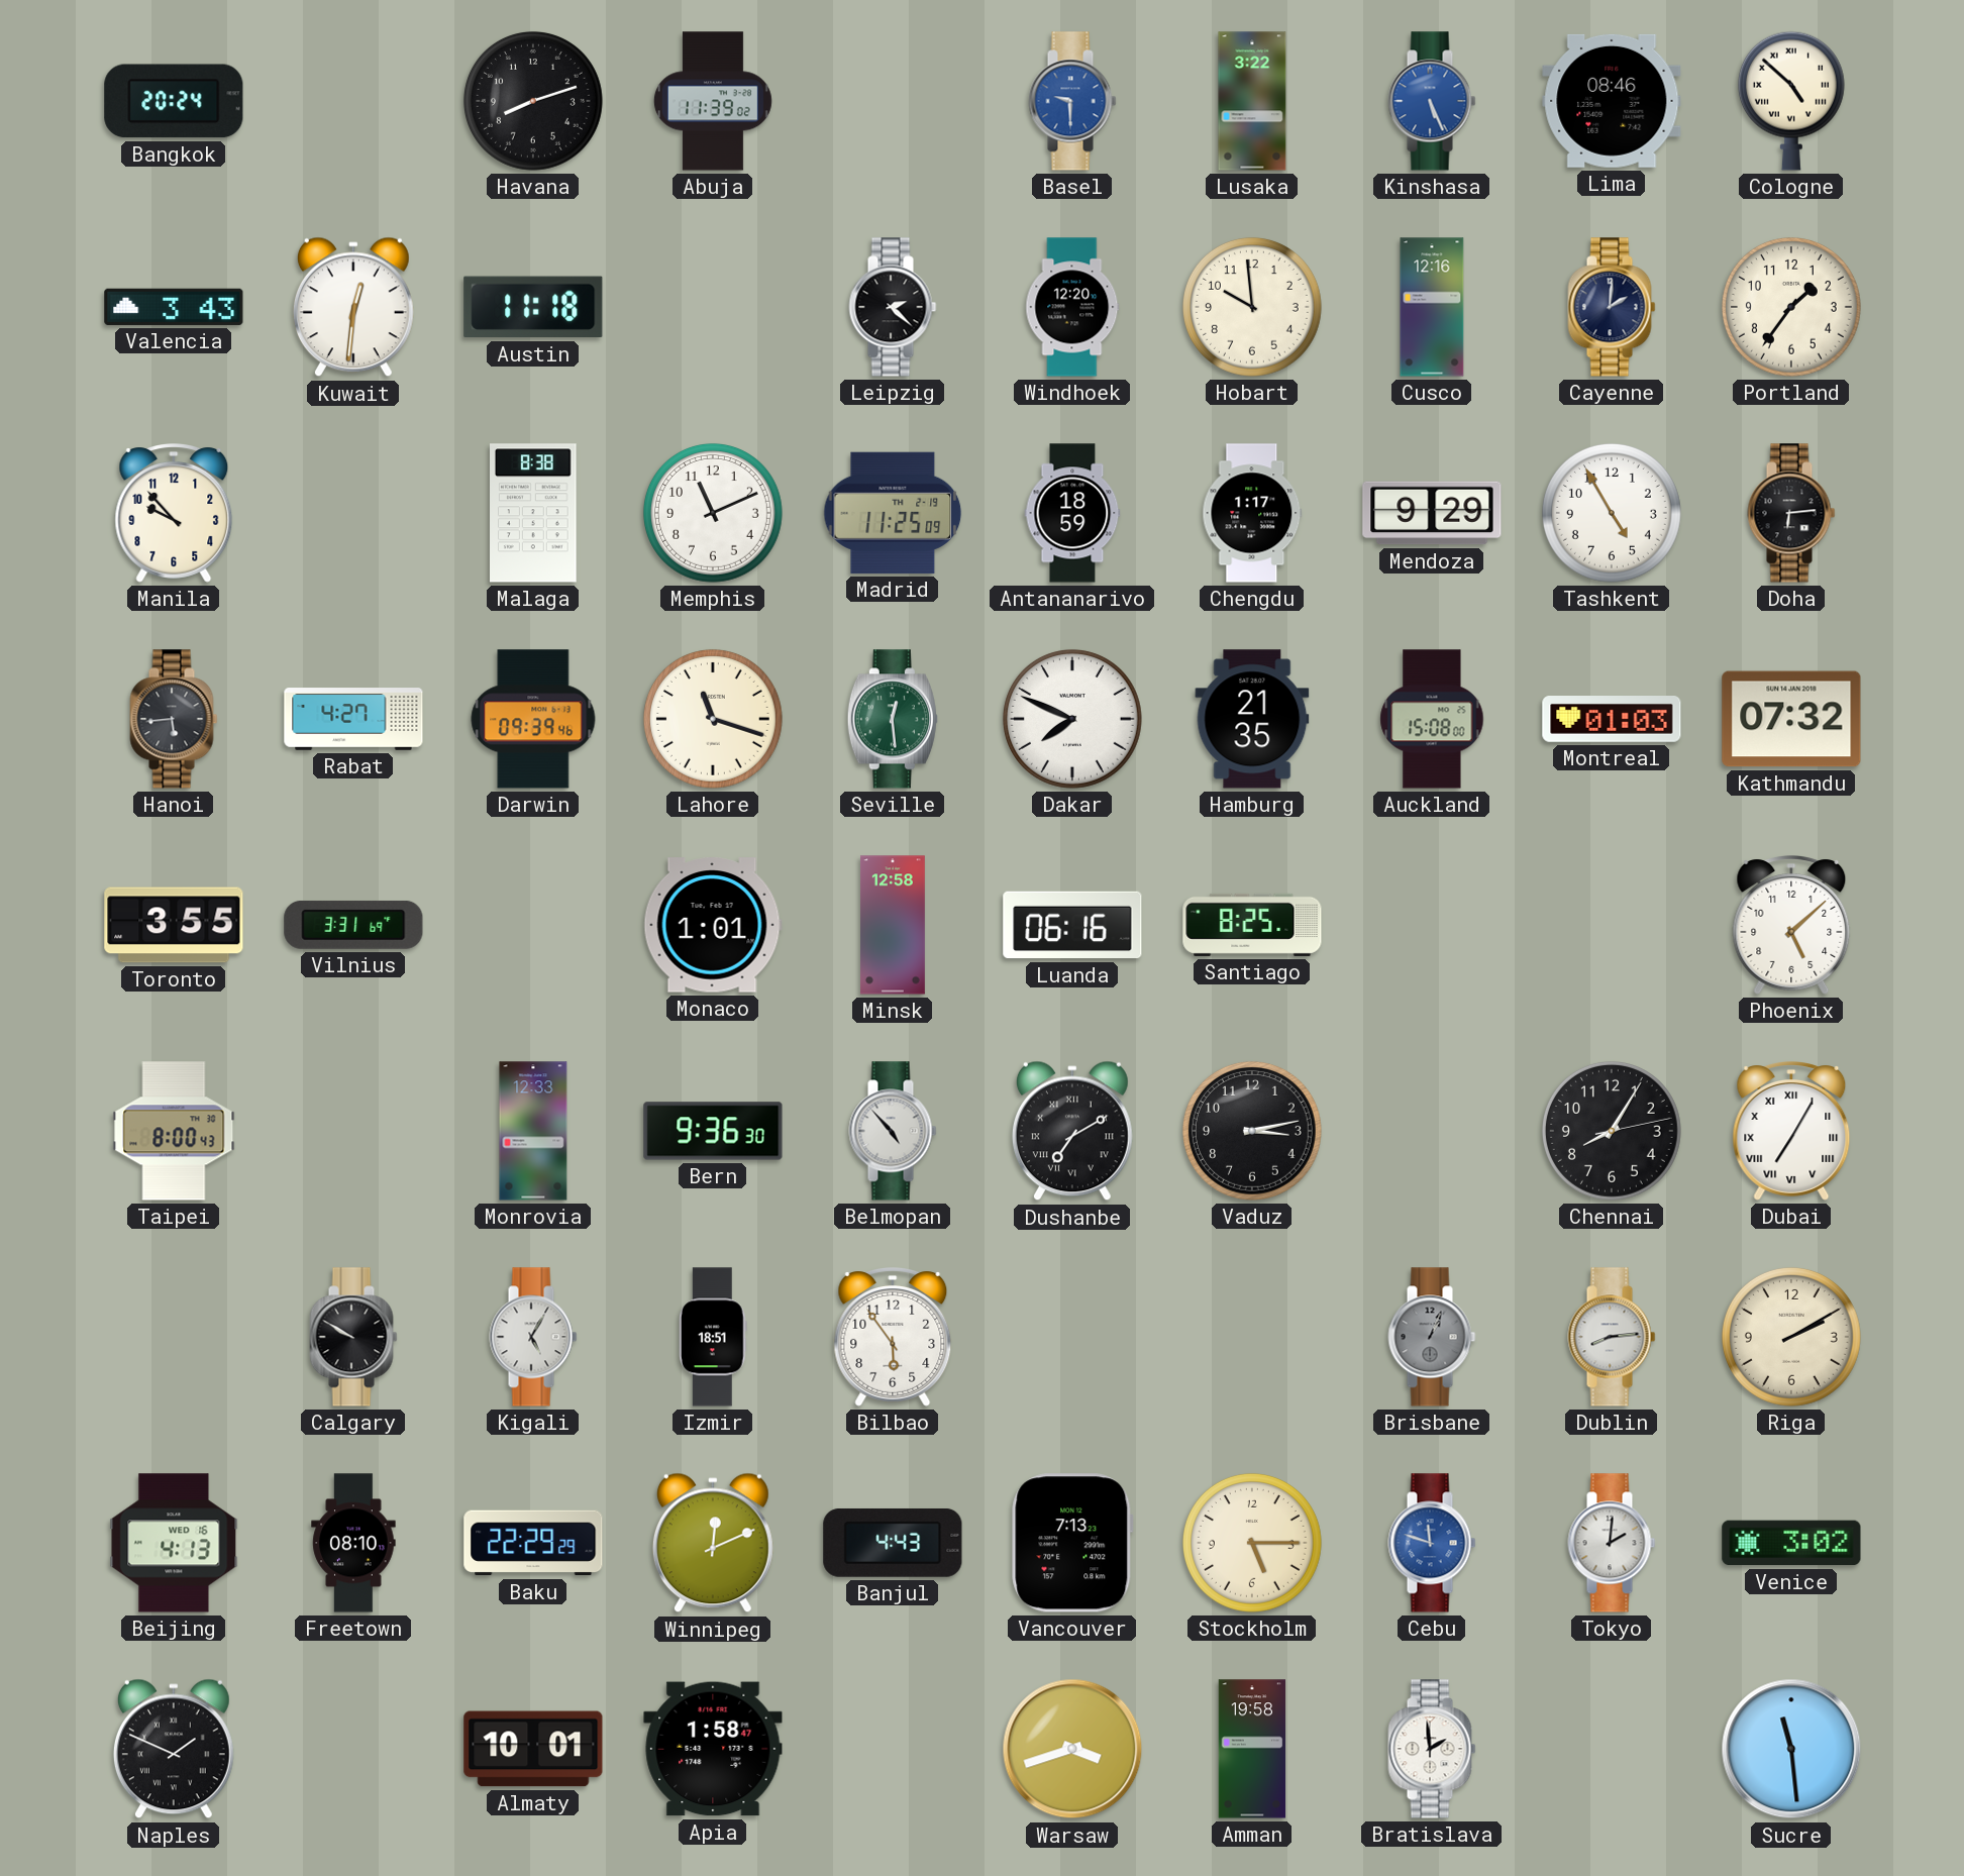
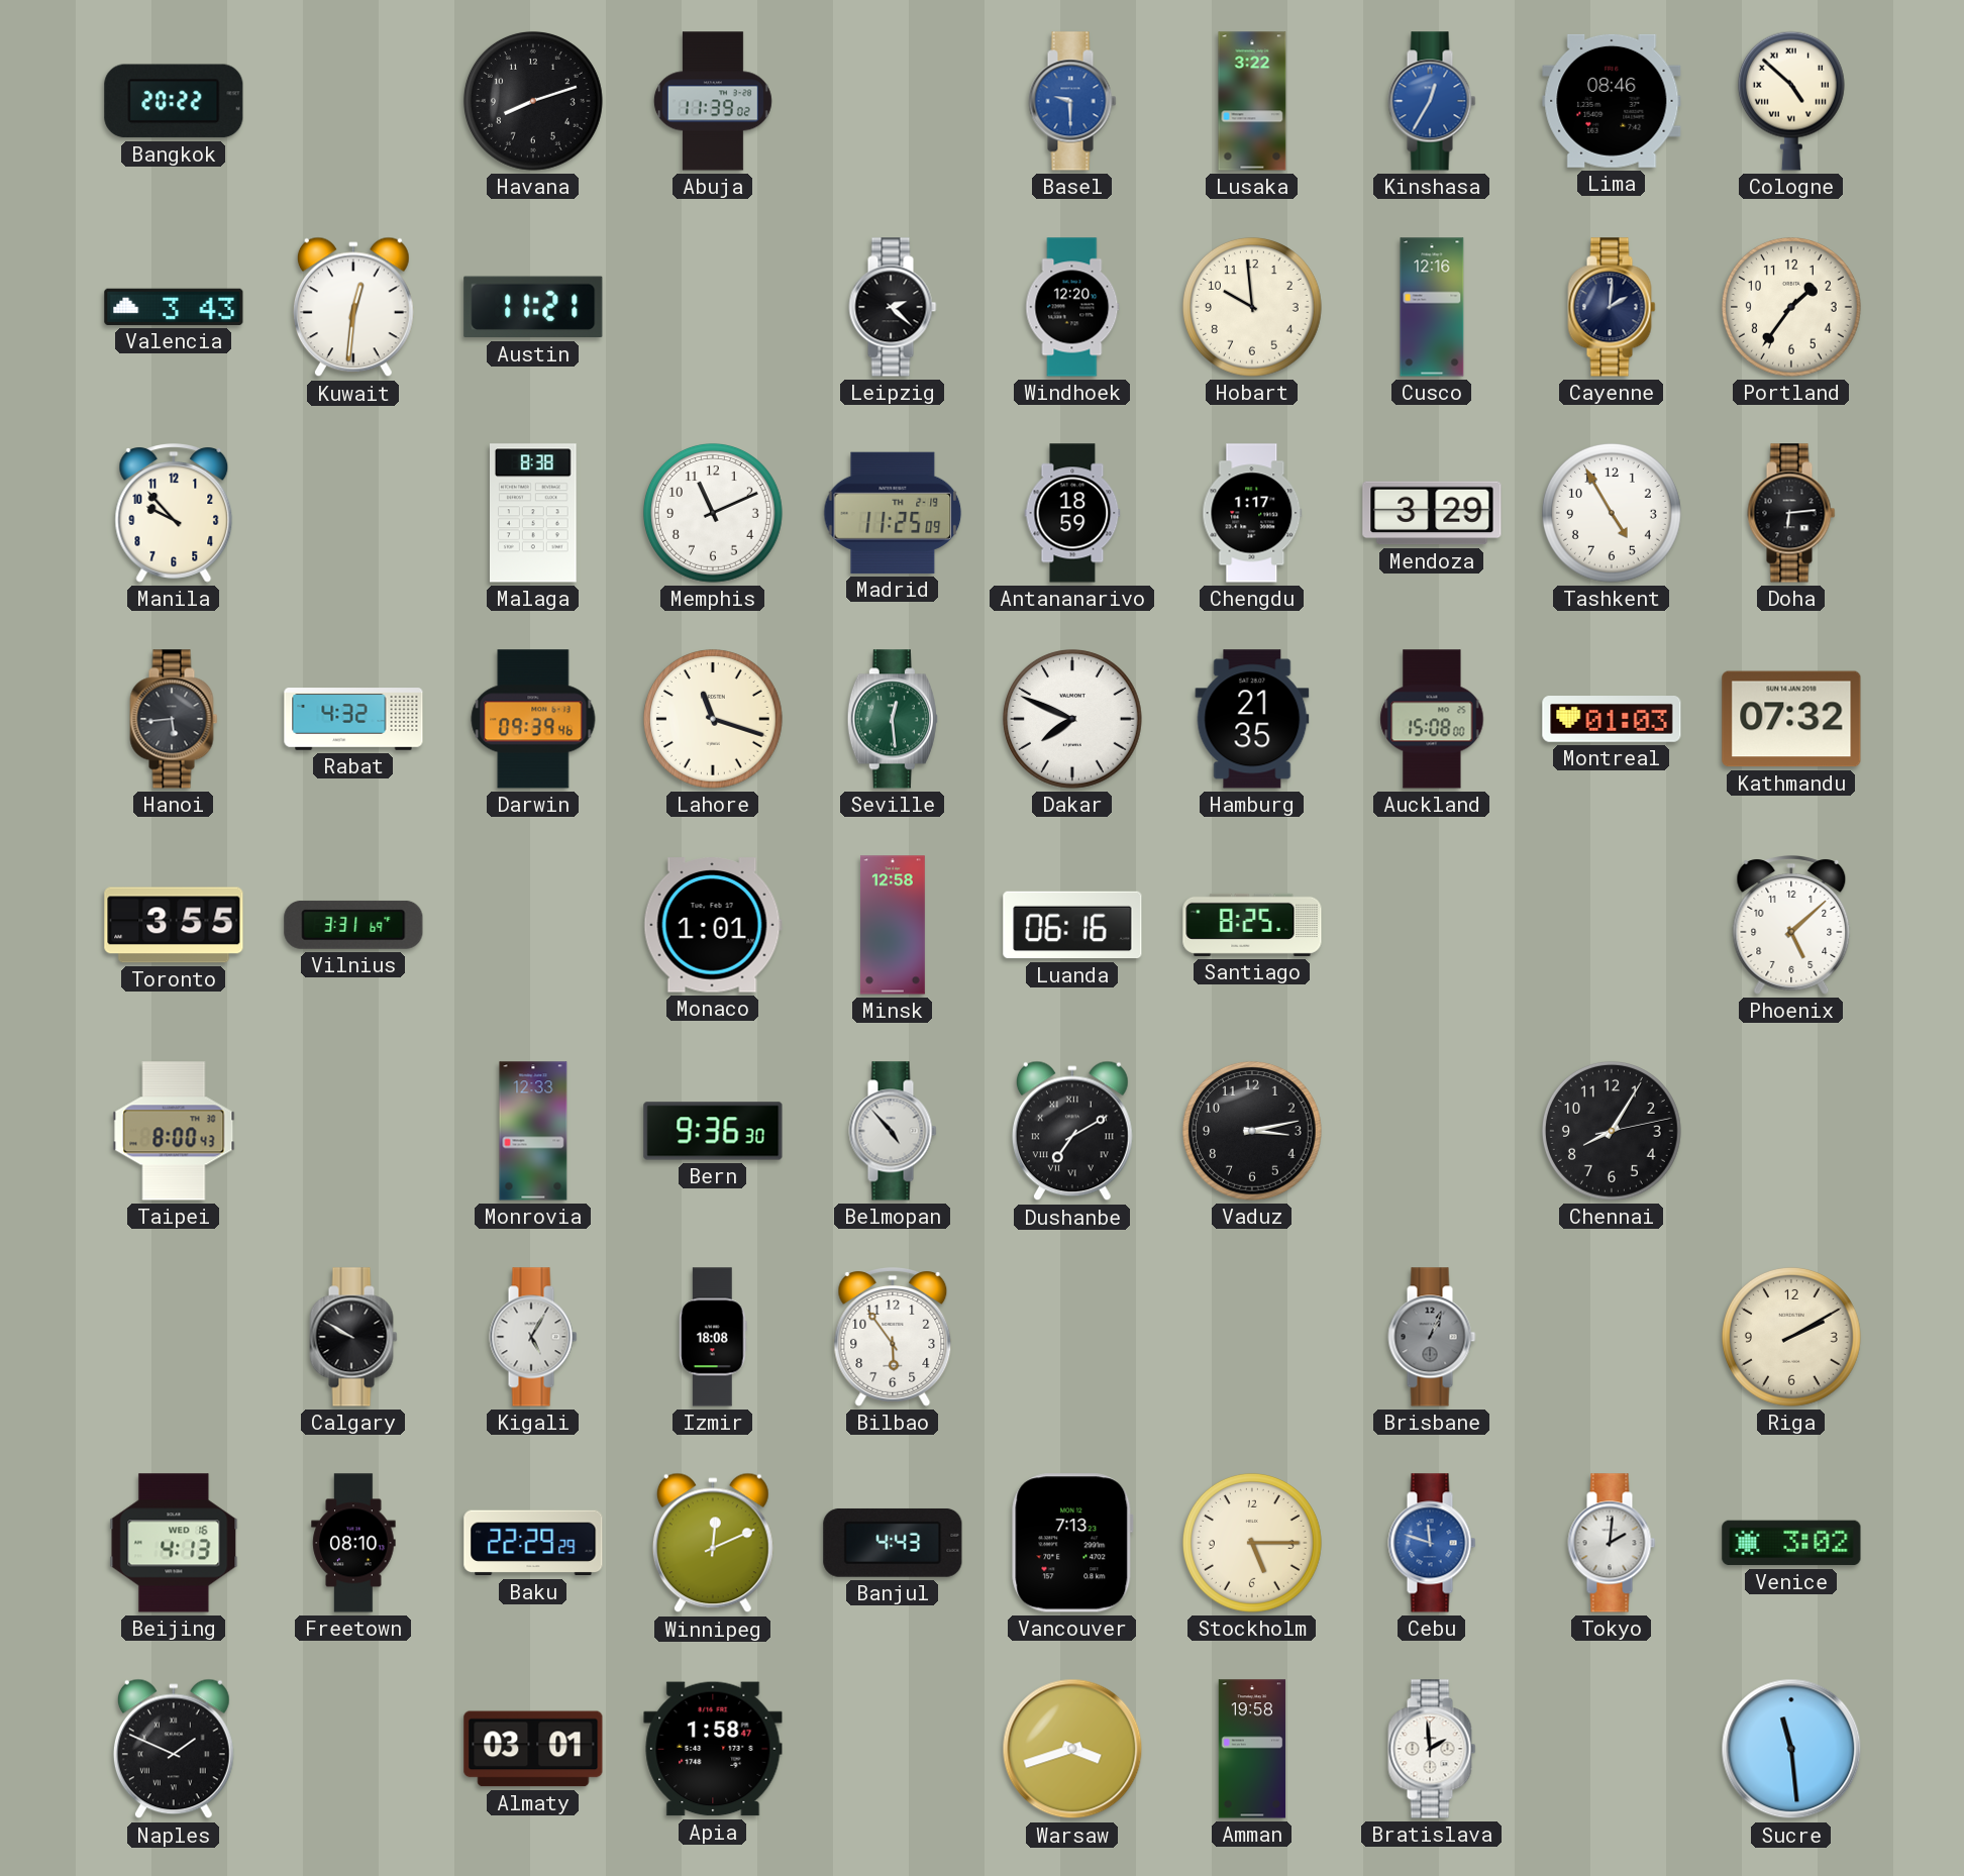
Bangkok: 20:24 -> 20:22
Kinshasa: 5:26 -> 12:35
Austin: 11:18 -> 11:21
Mendoza: 9:29 -> 3:29
Rabat: 4:27 -> 4:32
Dubai: 7:05 -> none
Izmir: 18:51 -> 18:08
Dublin: 8:14 -> none
Almaty: 10:01 -> 03:01
